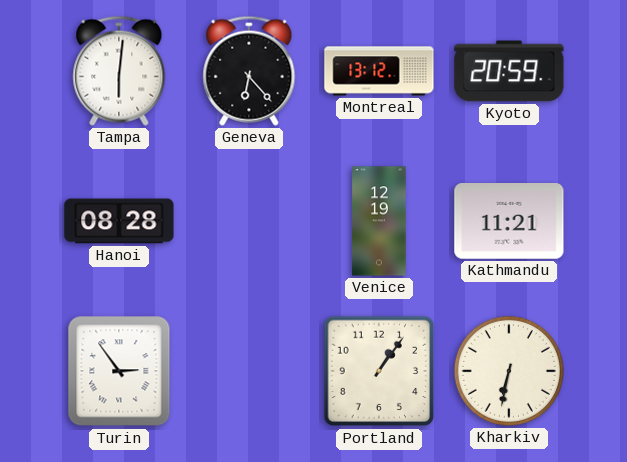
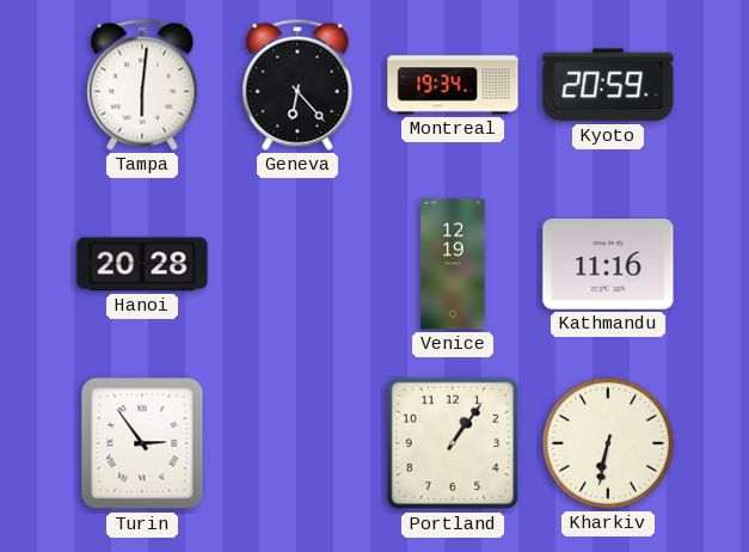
Montreal: 13:12 -> 19:34
Hanoi: 08:28 -> 20:28
Kathmandu: 11:21 -> 11:16
